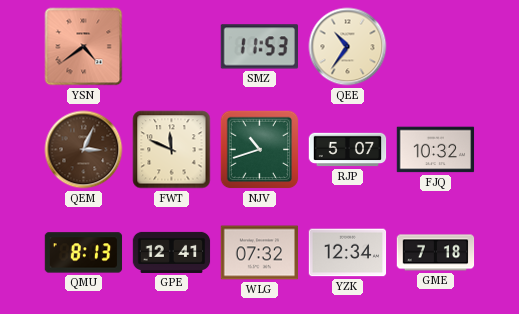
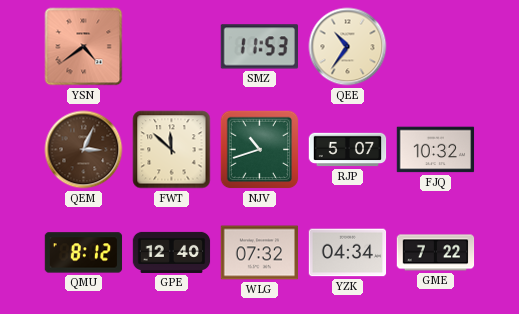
FWT: 11:49 -> 11:52
QMU: 8:13 -> 8:12
GPE: 12:41 -> 12:40
YZK: 12:34 -> 04:34
GME: 7:18 -> 7:22
